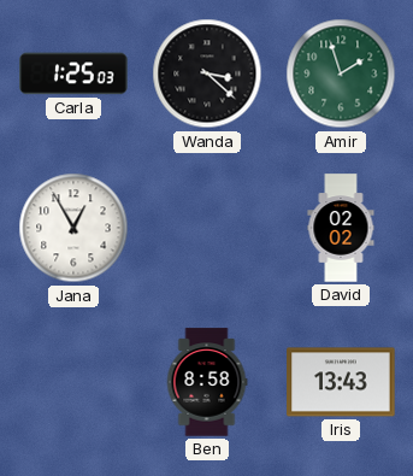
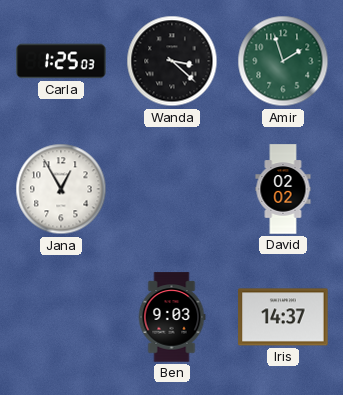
Ben: 8:58 -> 9:03
Iris: 13:43 -> 14:37
